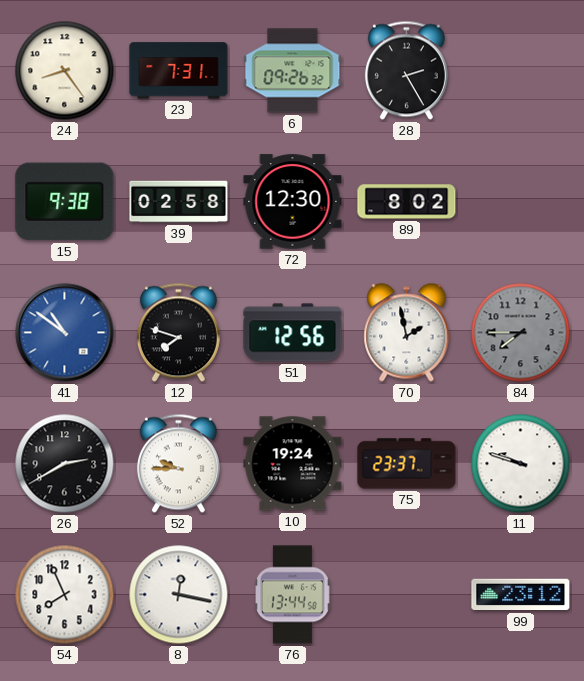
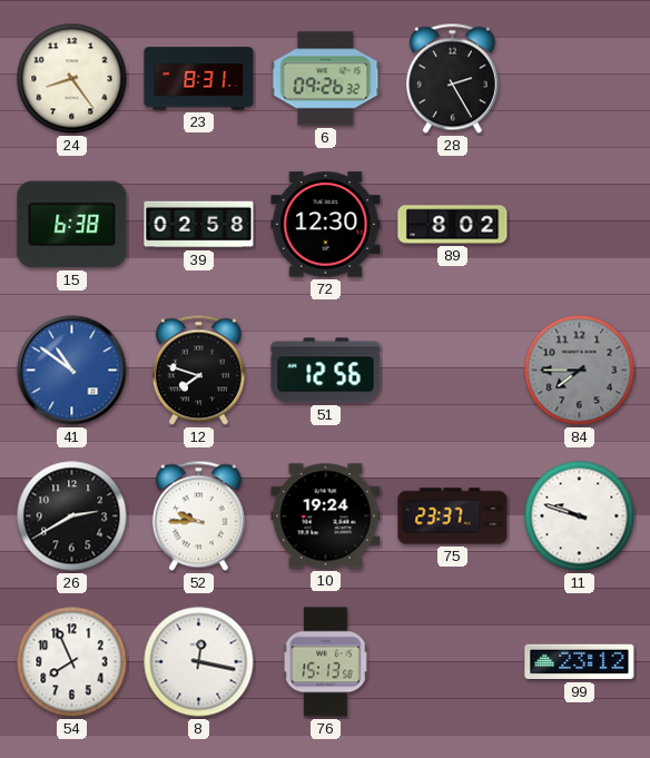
23: 7:31 -> 8:31
15: 9:38 -> 6:38
70: 1:58 -> none
76: 13:44 -> 15:13
